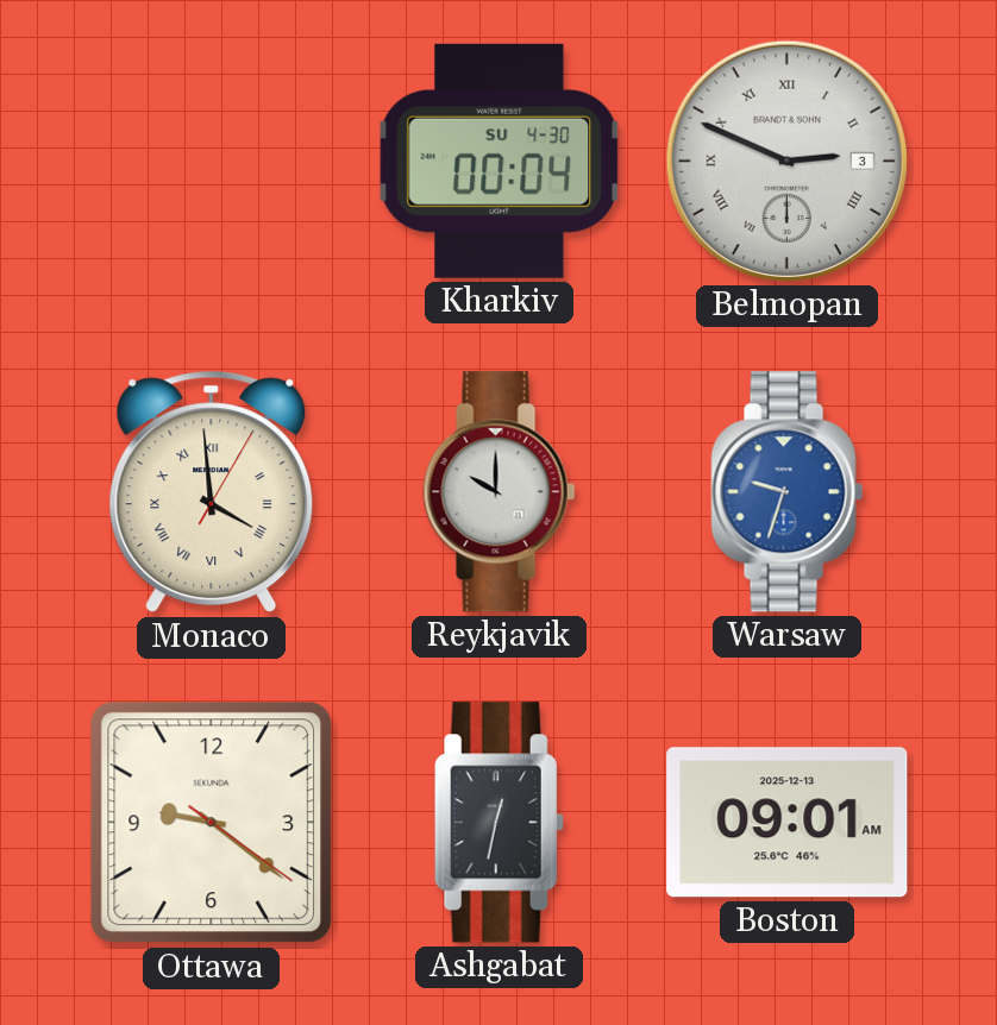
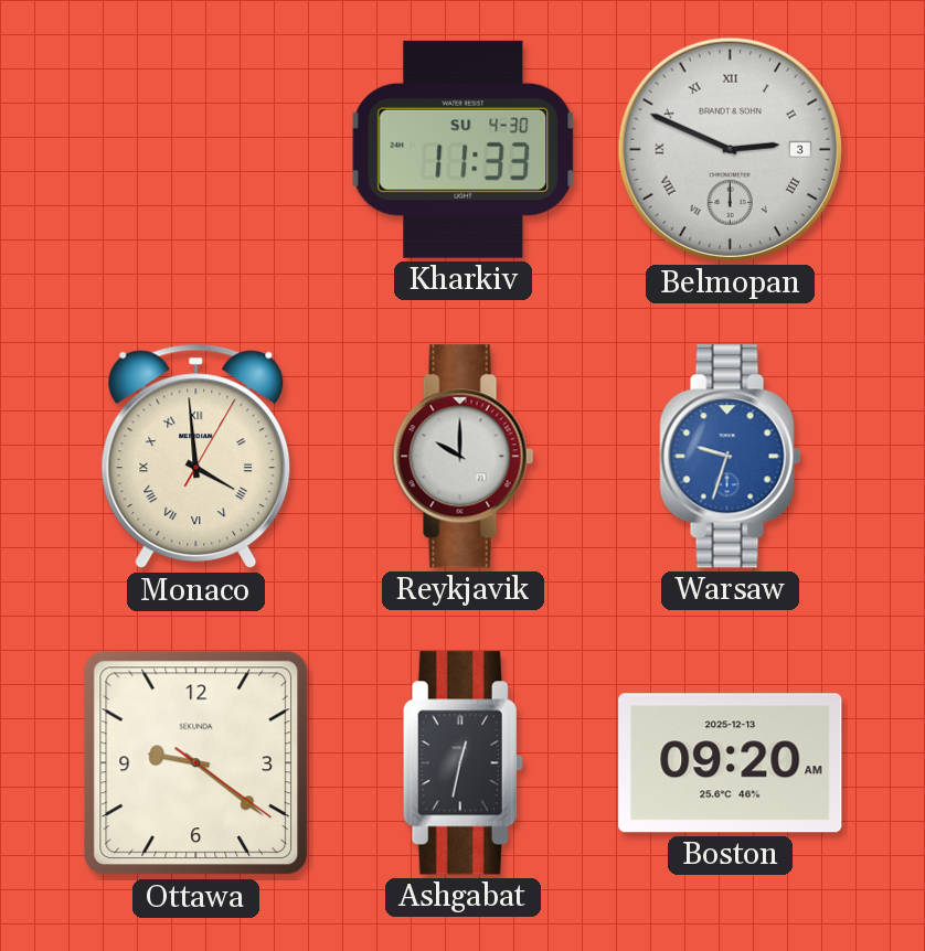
Kharkiv: 00:04 -> 11:33
Boston: 09:01 -> 09:20
